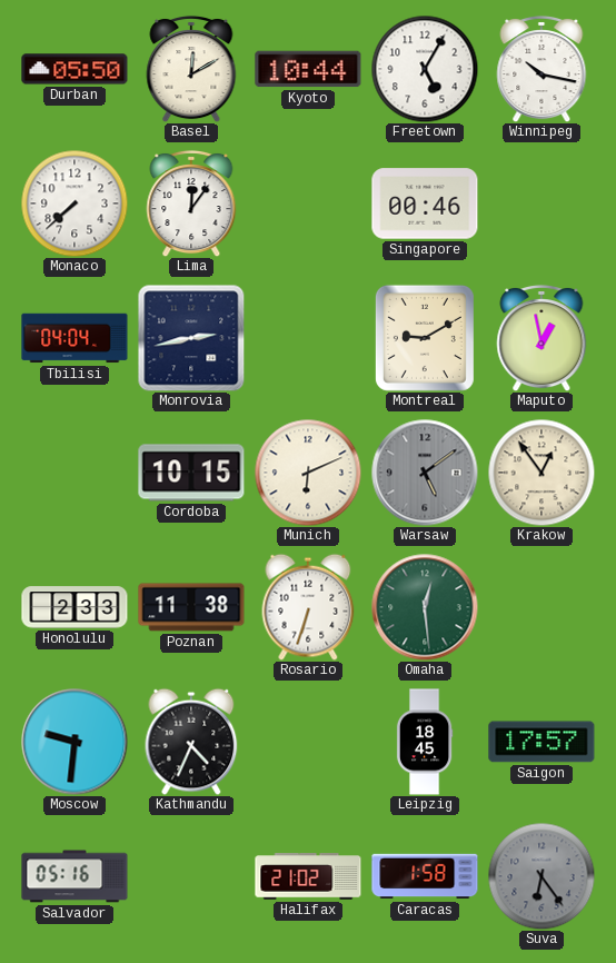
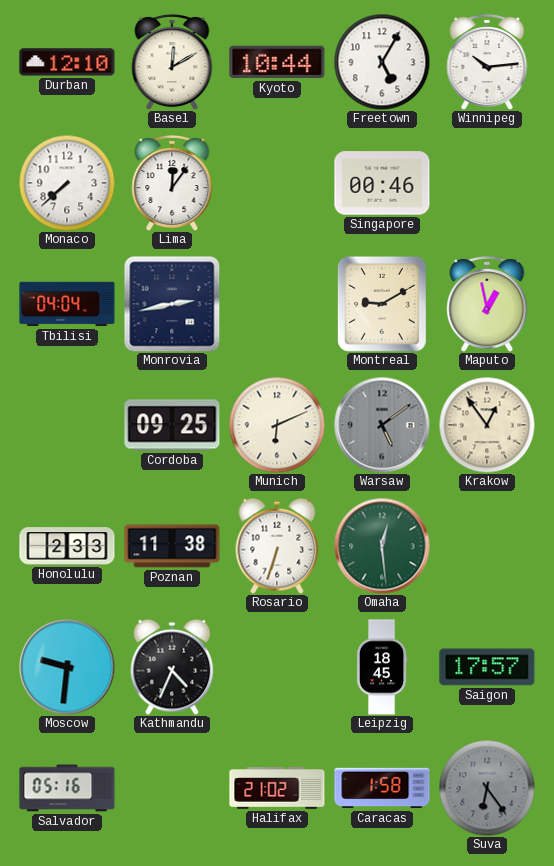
Durban: 05:50 -> 12:10
Winnipeg: 10:17 -> 10:14
Cordoba: 10:15 -> 09:25
